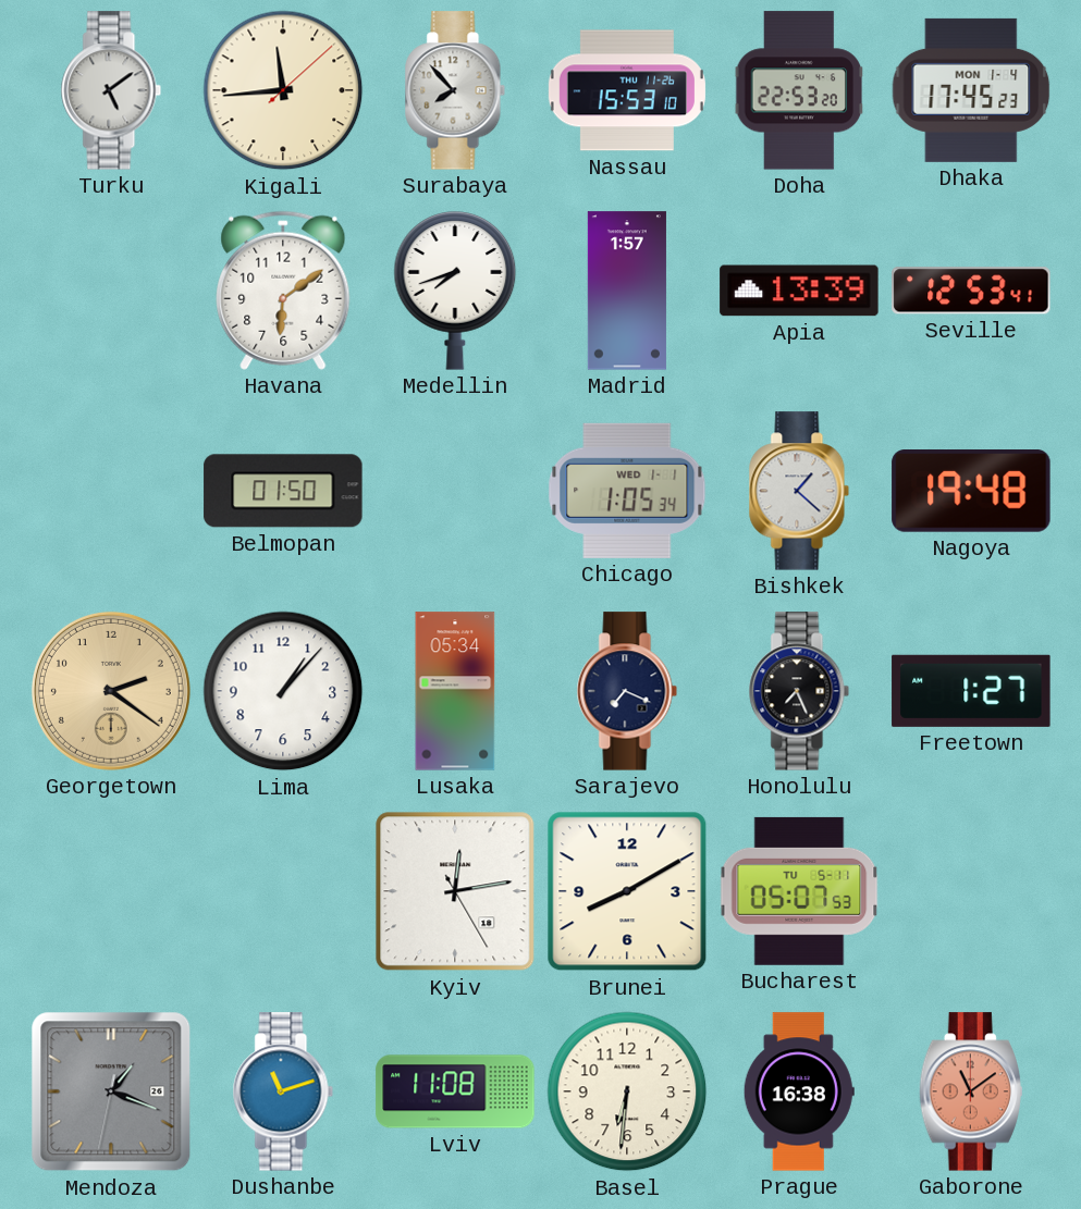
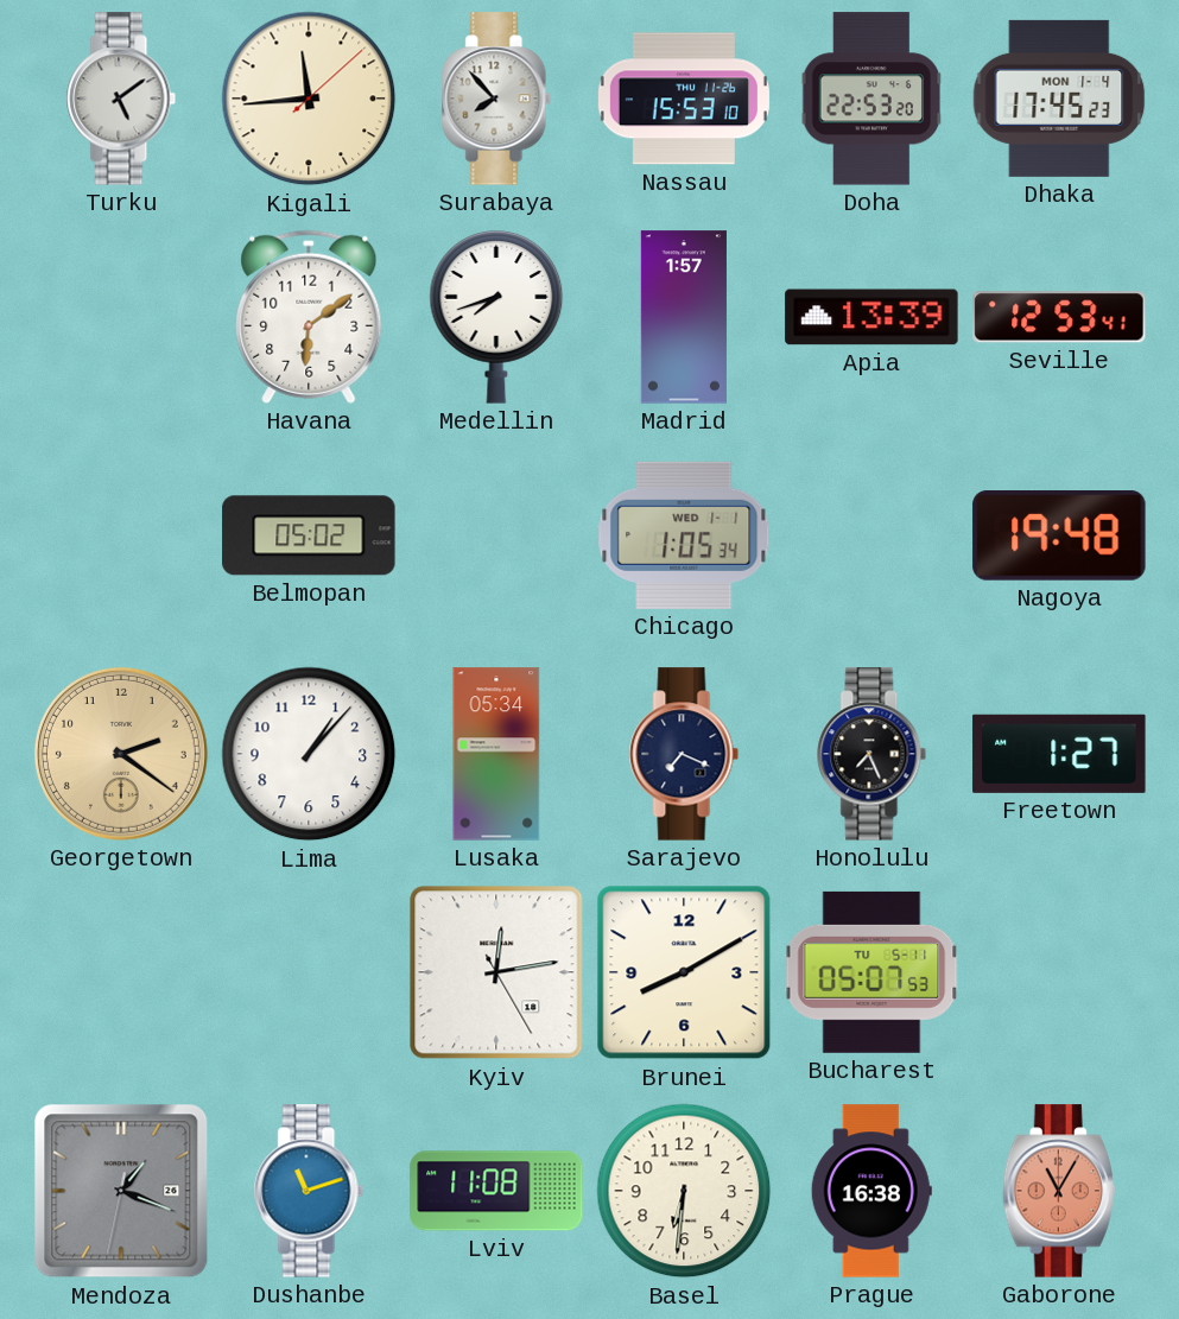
Belmopan: 01:50 -> 05:02
Bishkek: 1:22 -> none
Gaborone: 11:09 -> 11:05
